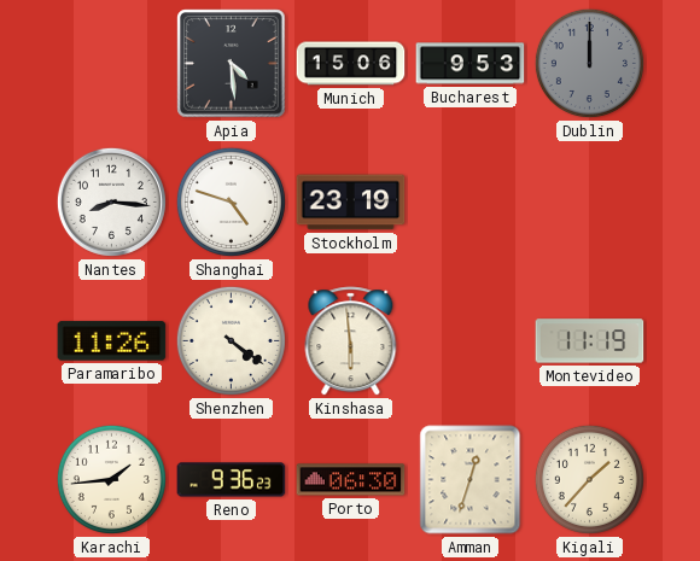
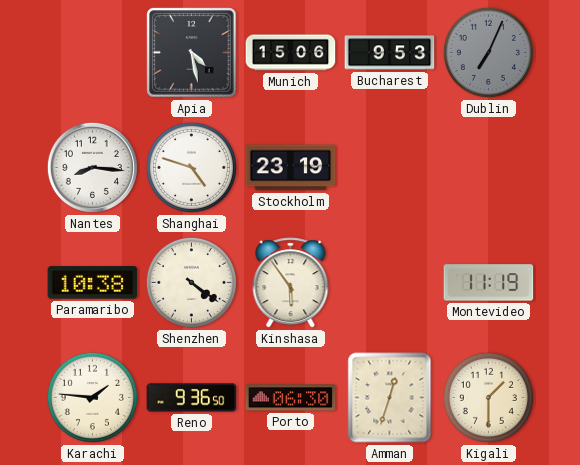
Apia: 4:29 -> 4:28
Dublin: 12:00 -> 7:04
Paramaribo: 11:26 -> 10:38
Kinshasa: 5:59 -> 5:54
Karachi: 1:44 -> 1:46
Reno: 9:36:23 -> 9:36:50
Kigali: 1:37 -> 1:30
